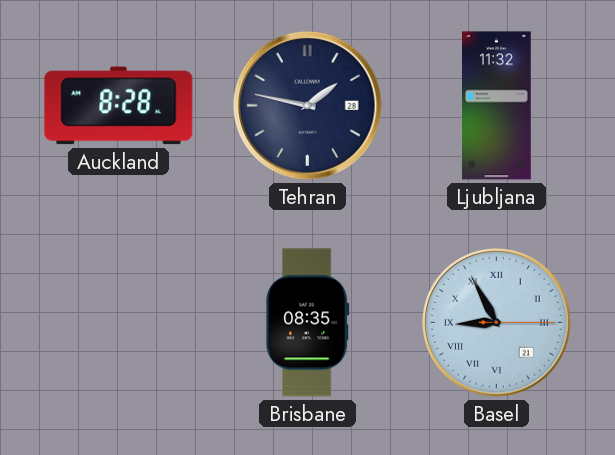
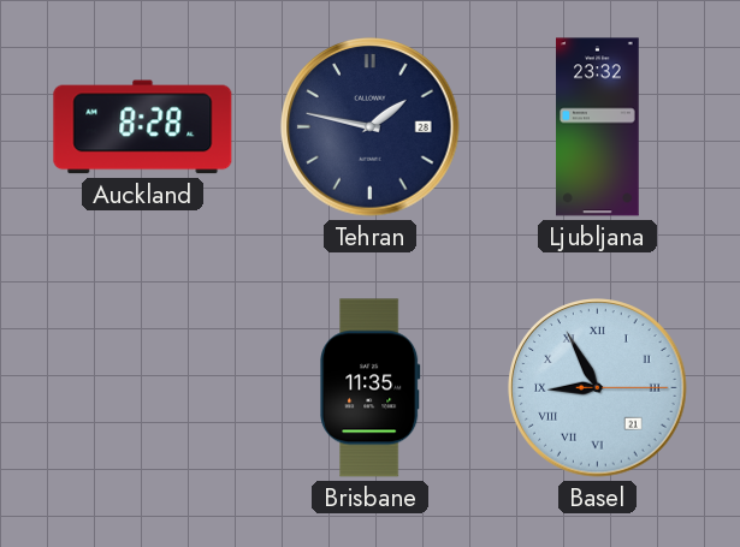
Ljubljana: 11:32 -> 23:32
Brisbane: 08:35 -> 11:35
